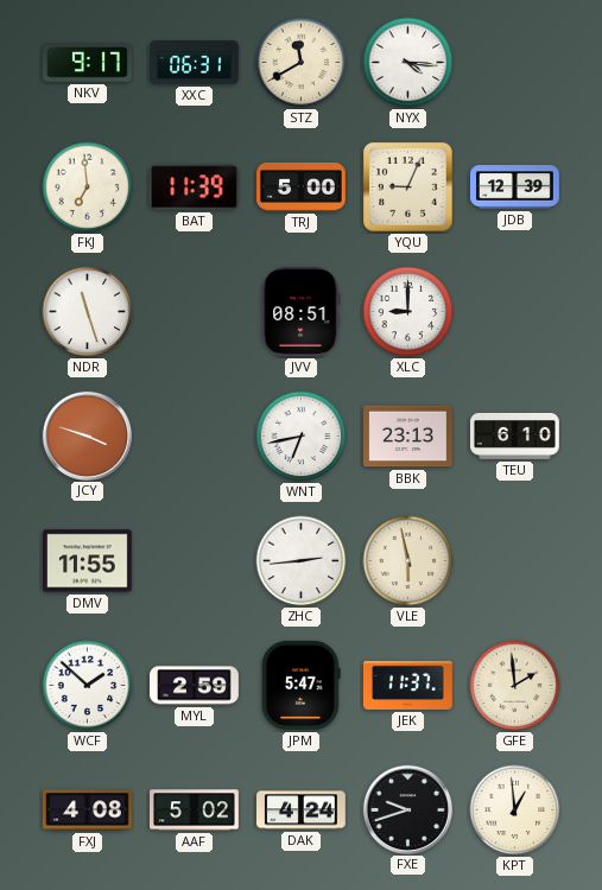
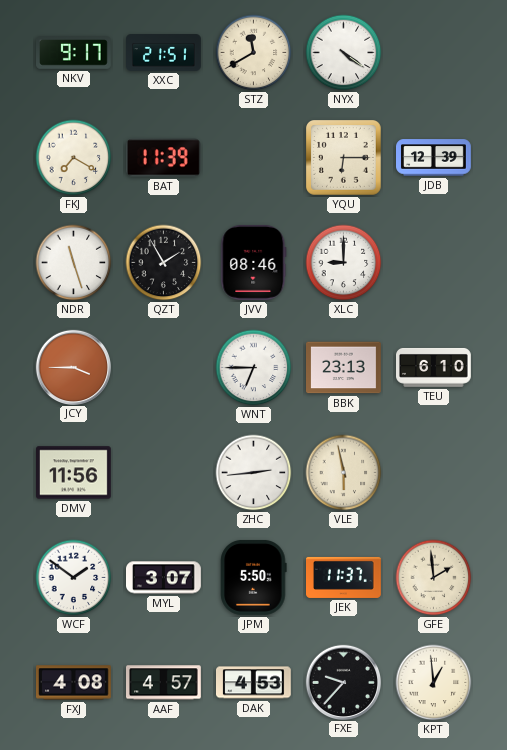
XXC: 06:31 -> 21:51
NYX: 4:16 -> 4:21
FKJ: 6:59 -> 7:20
TRJ: 5:00 -> none
YQU: 9:04 -> 6:15
QZT: none -> 1:55
JVV: 08:51 -> 08:46
JCY: 3:48 -> 3:45
WNT: 6:43 -> 6:45
DMV: 11:55 -> 11:56
WCF: 1:52 -> 1:51
MYL: 2:59 -> 3:07
JPM: 5:47 -> 5:50
AAF: 5:02 -> 4:57
DAK: 4:24 -> 4:53
FXE: 9:42 -> 9:37
